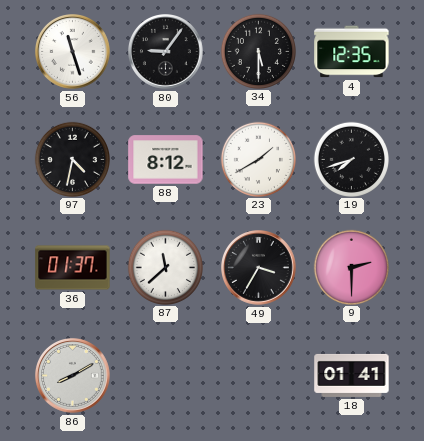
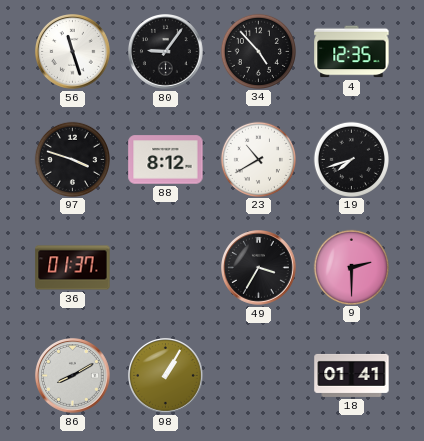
34: 5:30 -> 4:53
97: 4:32 -> 3:48
23: 1:40 -> 10:40
87: 11:38 -> none
98: none -> 1:05
